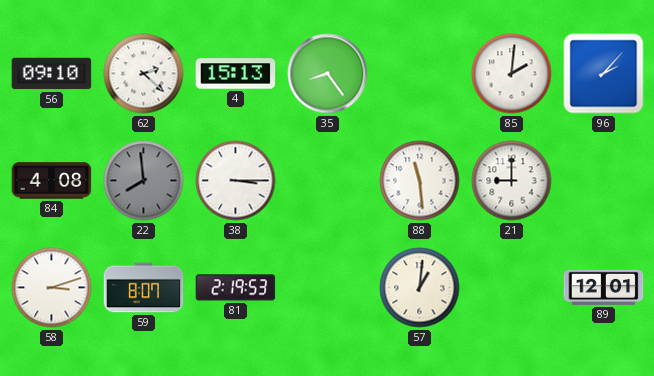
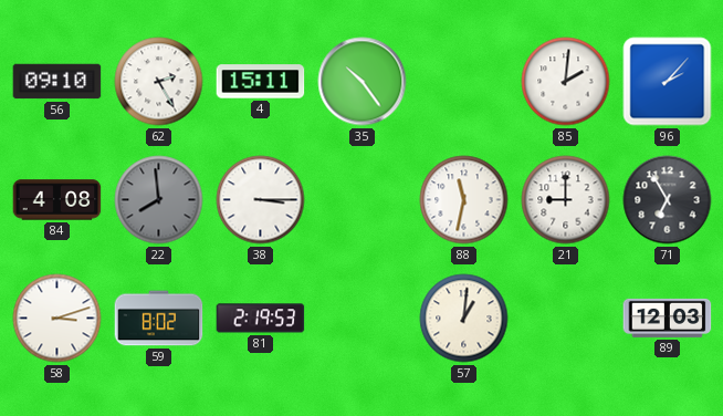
62: 2:22 -> 2:25
4: 15:13 -> 15:11
35: 8:24 -> 10:24
88: 11:29 -> 11:32
71: none -> 6:55
59: 8:07 -> 8:02
89: 12:01 -> 12:03
